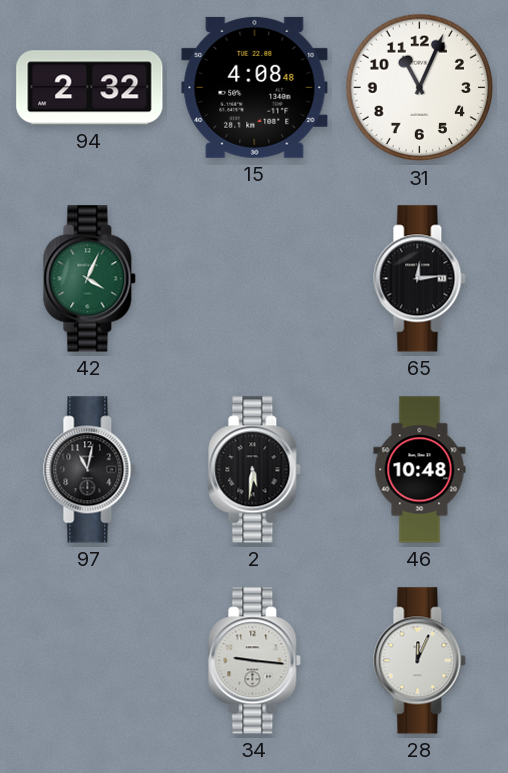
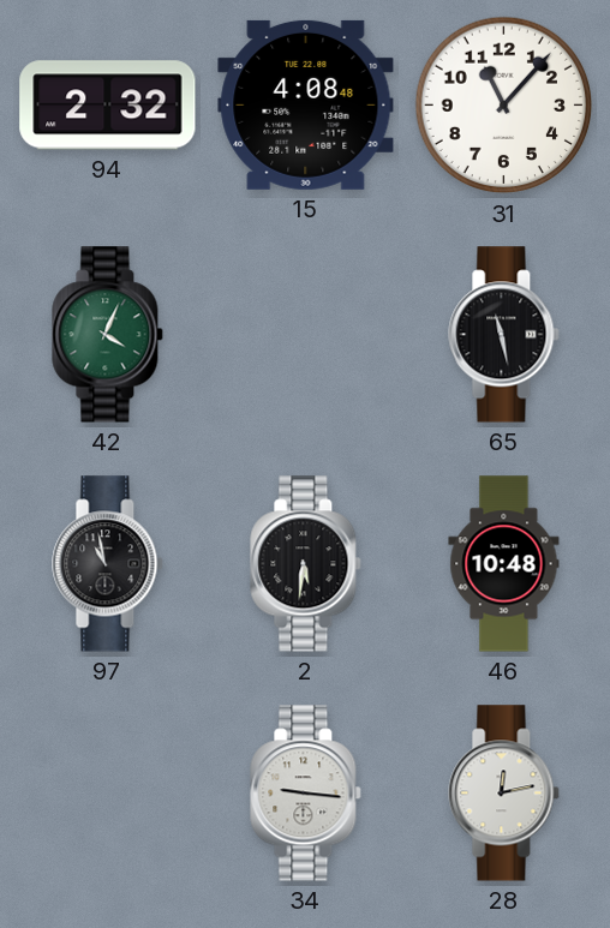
31: 11:04 -> 11:07
65: 12:14 -> 11:28
97: 11:02 -> 10:58
28: 12:04 -> 12:13
